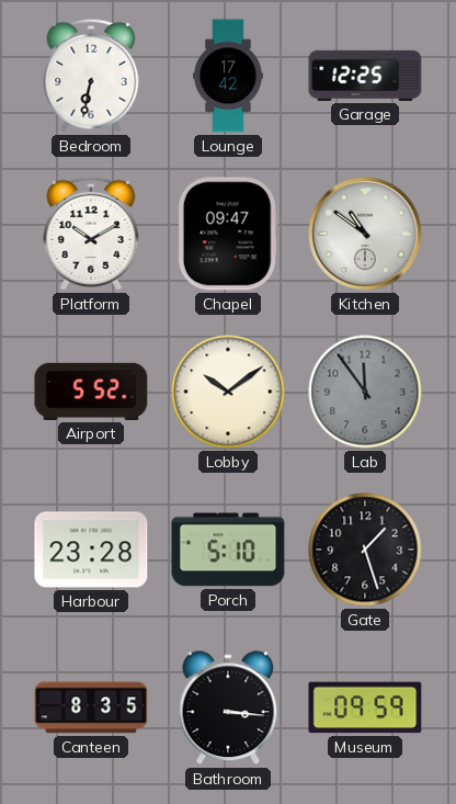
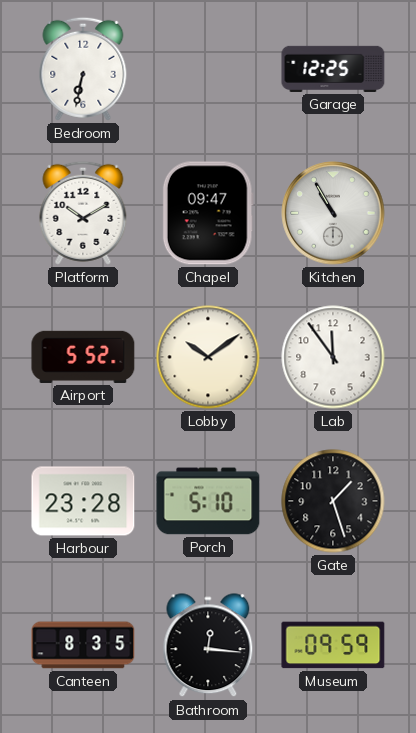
Lounge: 17:42 -> none
Kitchen: 10:51 -> 10:55
Lab dial: grey -> white
Bathroom: 3:16 -> 12:16
